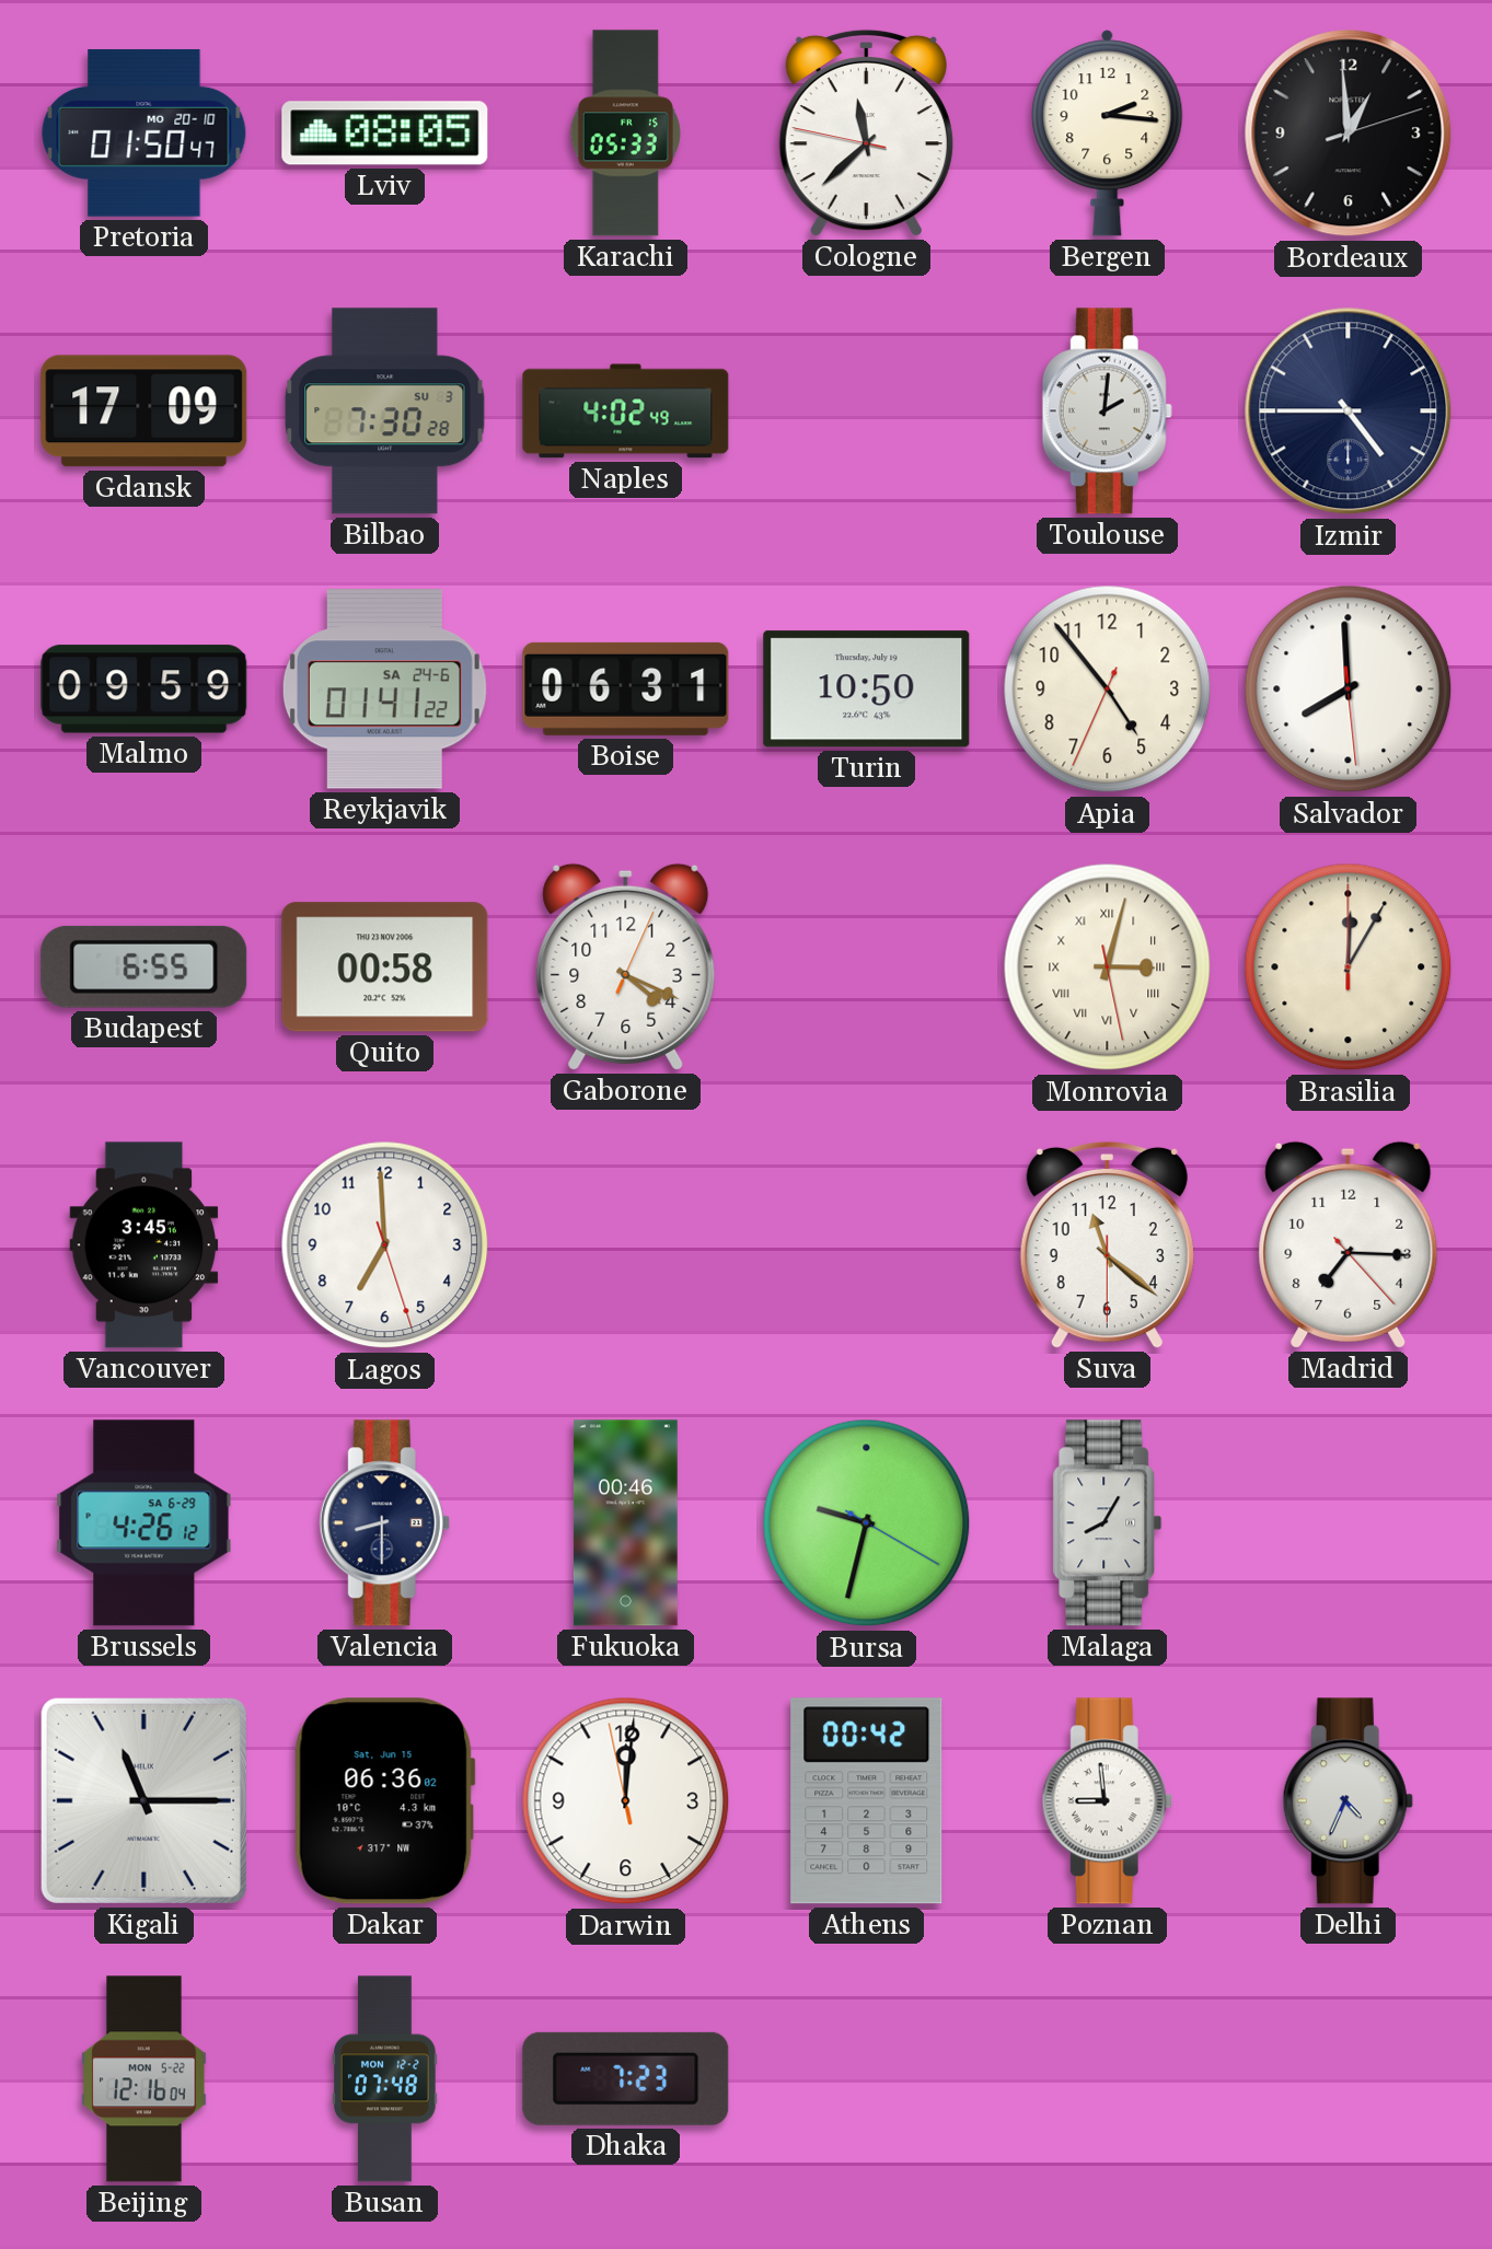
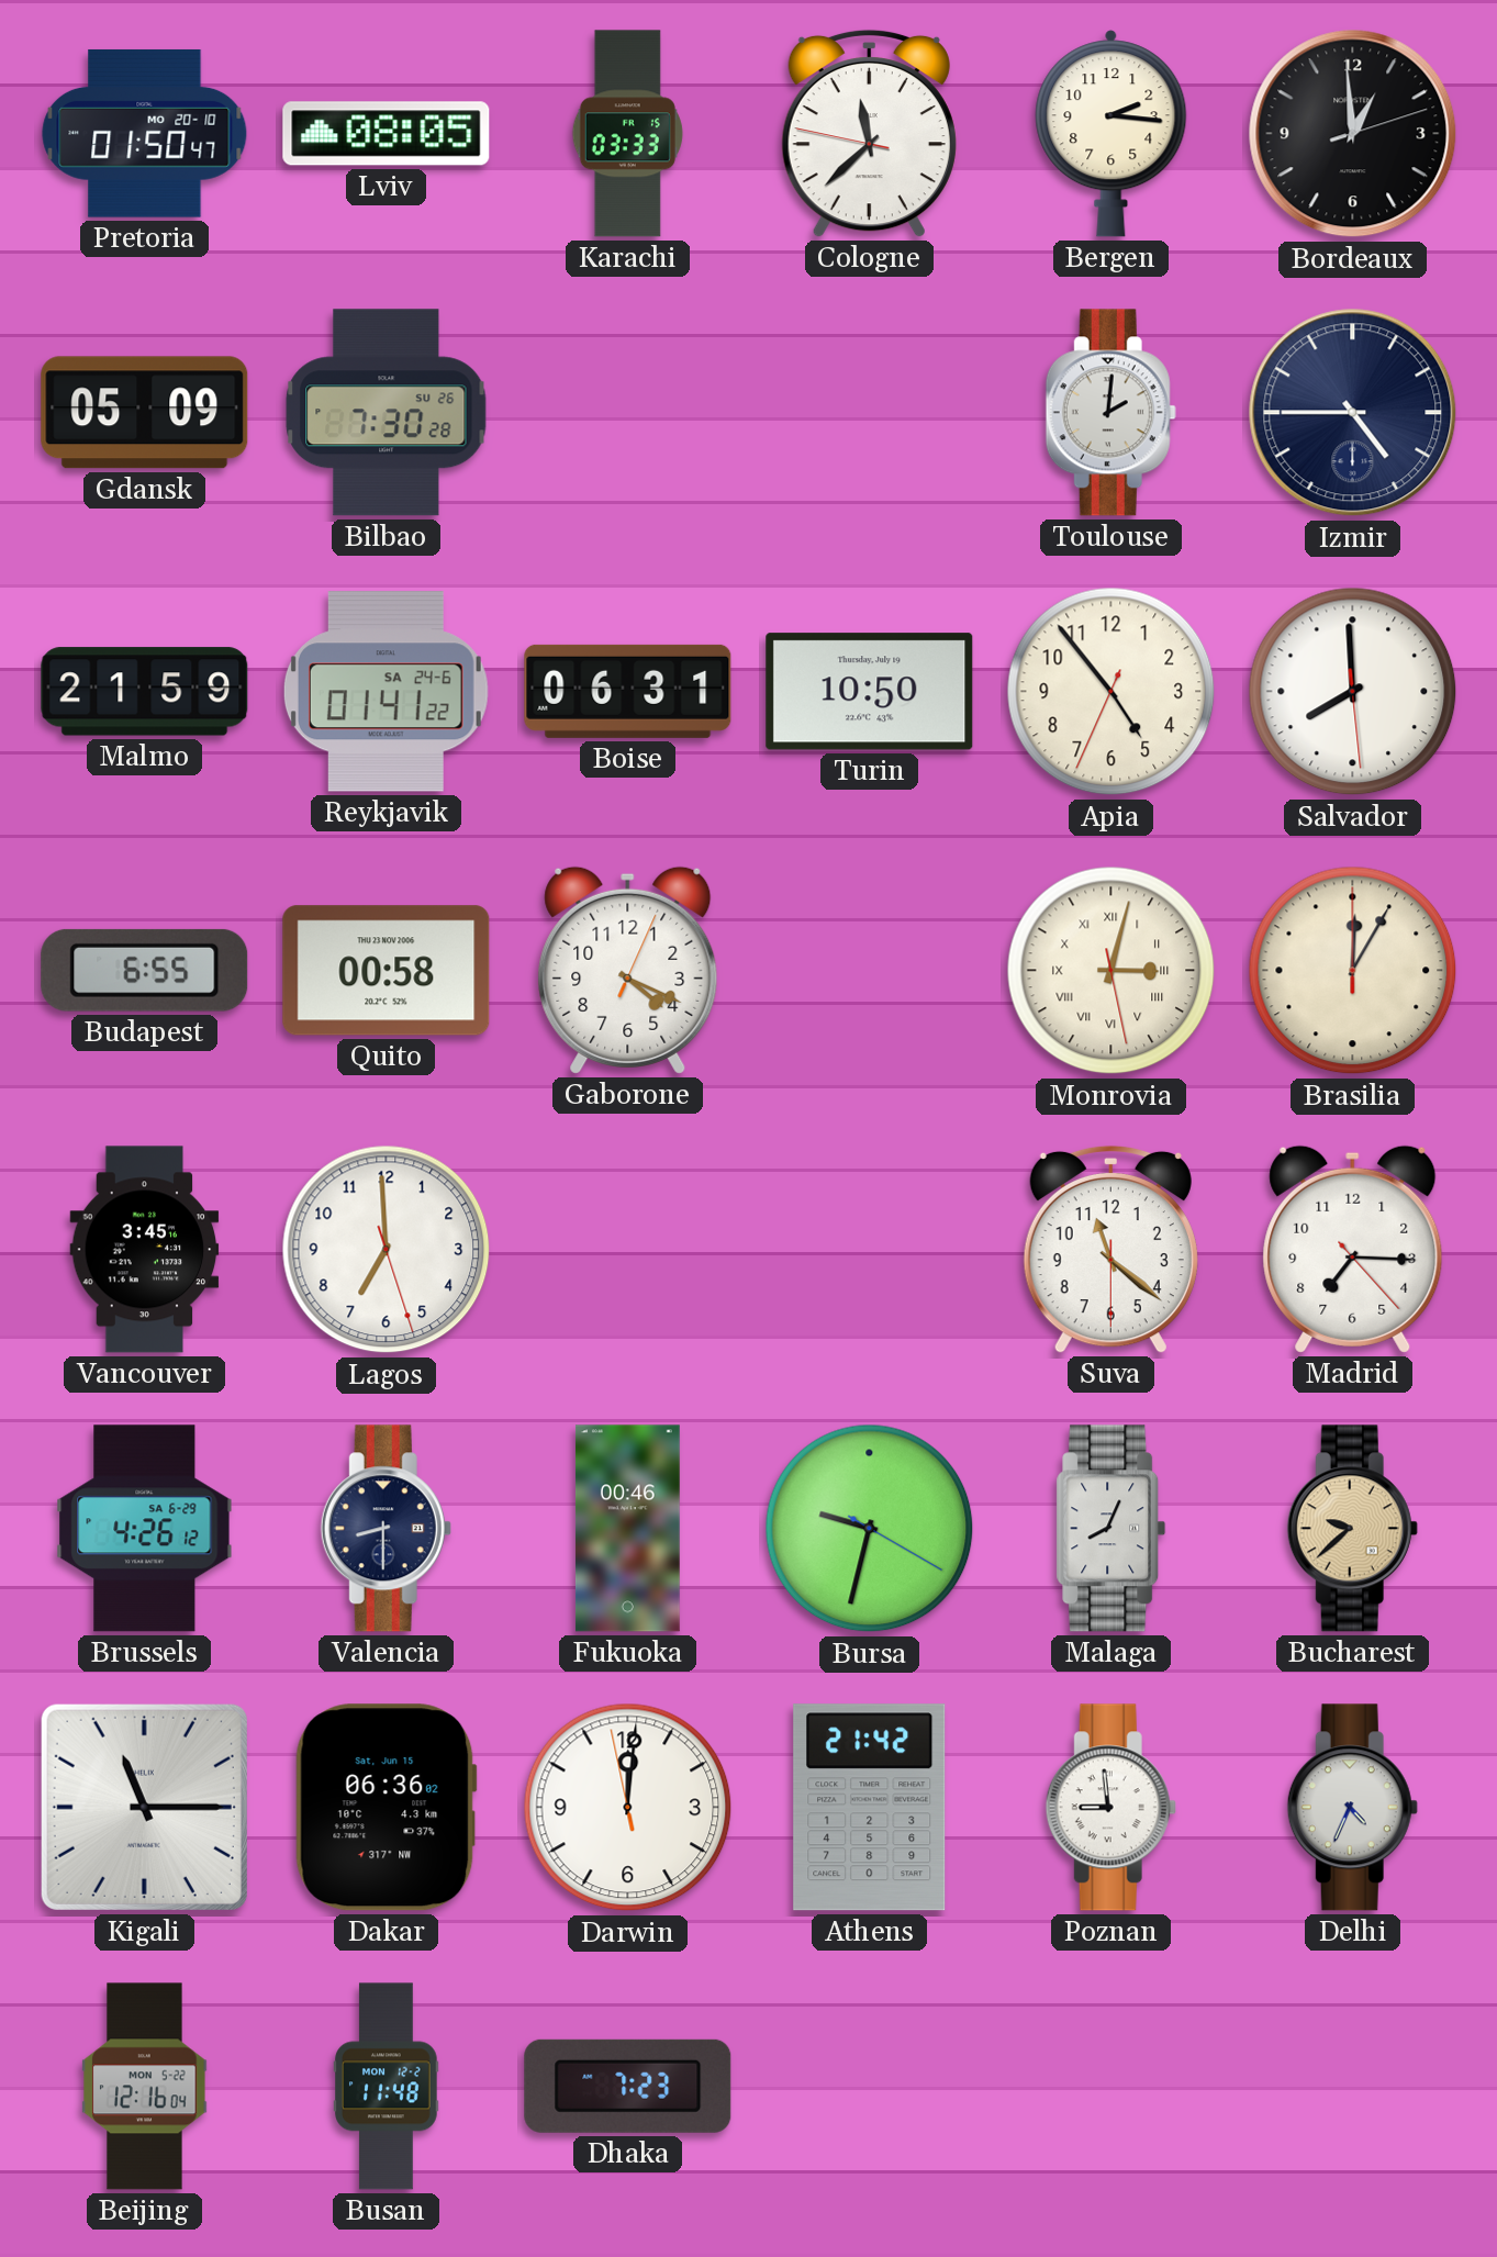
Karachi: 05:33 -> 03:33
Gdansk: 17:09 -> 05:09
Bilbao date: SU 3 -> SU 26
Naples: 4:02 -> none
Malmo: 09:59 -> 21:59
Malaga: 8:05 -> 8:04
Bucharest: none -> 9:38
Athens: 00:42 -> 21:42
Busan: 07:48 -> 11:48
